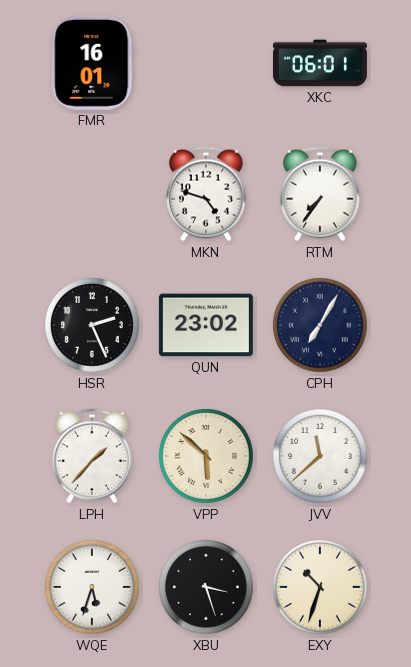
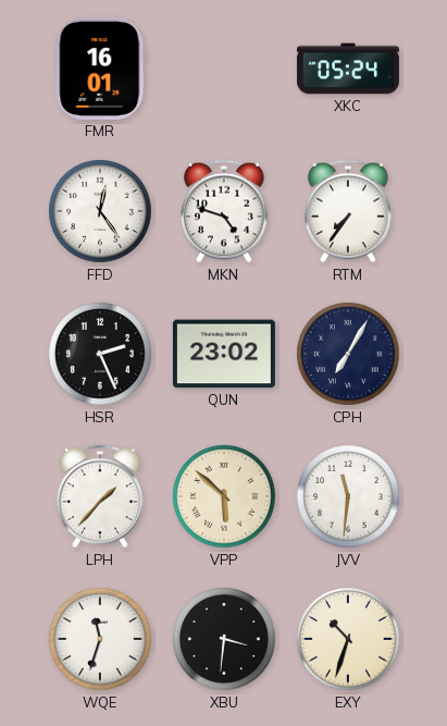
XKC: 06:01 -> 05:24
FFD: none -> 12:24
JVV: 11:38 -> 11:31
WQE: 5:33 -> 11:33
XBU: 3:27 -> 3:31
